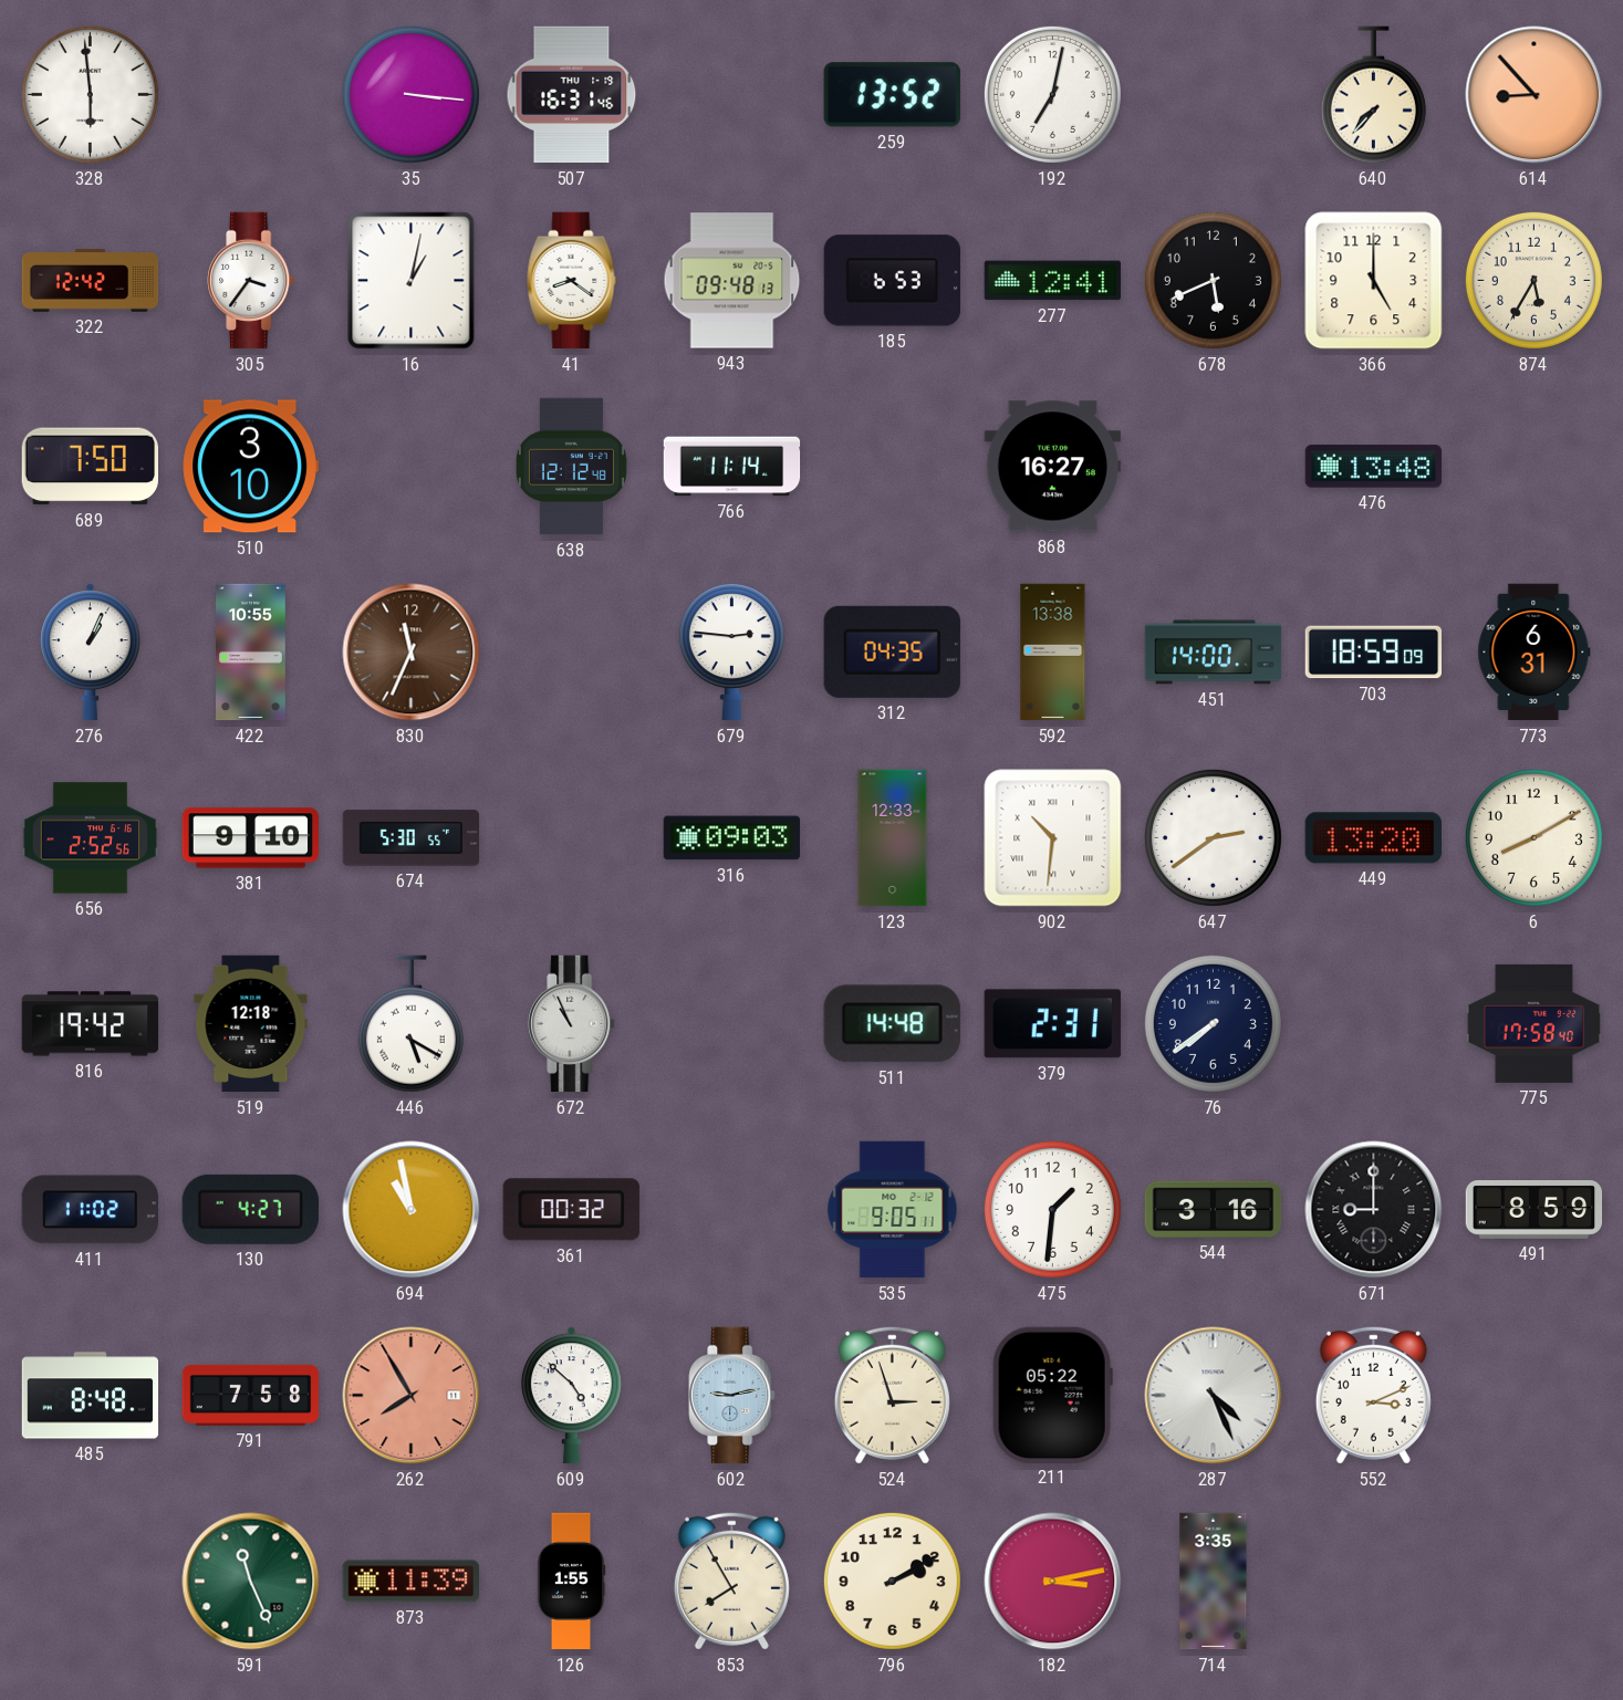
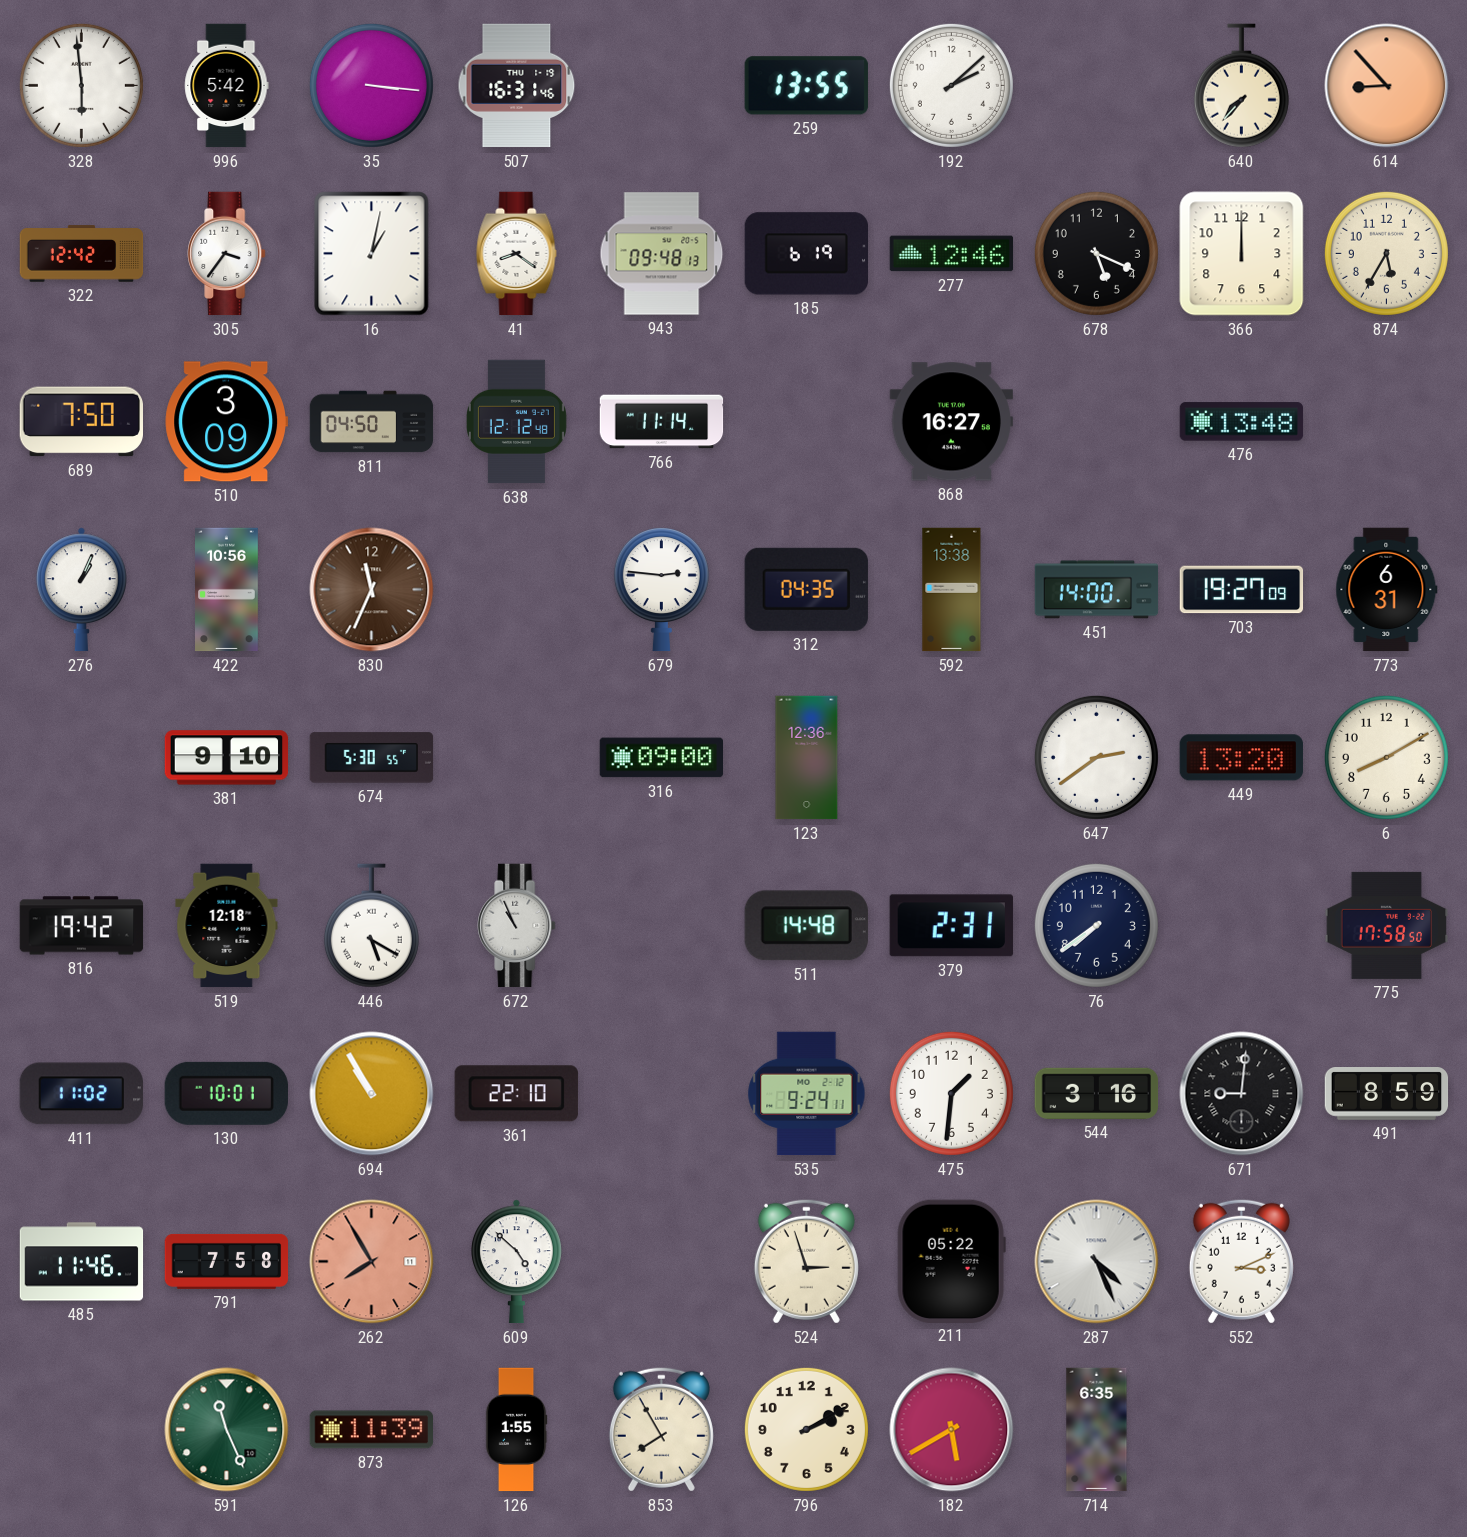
996: none -> 5:42
259: 13:52 -> 13:55
192: 7:02 -> 2:08
185: 6:53 -> 6:19
277: 12:41 -> 12:46
678: 5:41 -> 5:19
366: 5:00 -> 12:00
510: 3:10 -> 3:09
811: none -> 04:50
422: 10:55 -> 10:56
703: 18:59 -> 19:27
656: 2:52 -> none
316: 09:03 -> 09:00
123: 12:33 -> 12:36
902: 10:31 -> none
775: 17:58:40 -> 17:58:50
130: 4:27 -> 10:01
694: 10:58 -> 10:55
361: 00:32 -> 22:10
535: 9:05 -> 9:24
671: 9:00 -> 9:01
485: 8:48 -> 11:46
602: 9:13 -> none
182: 3:13 -> 5:40
714: 3:35 -> 6:35
